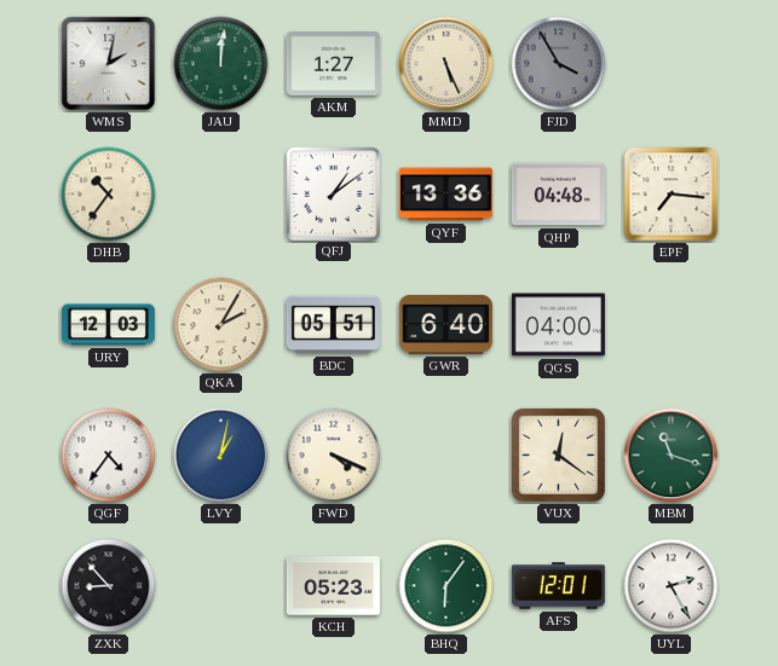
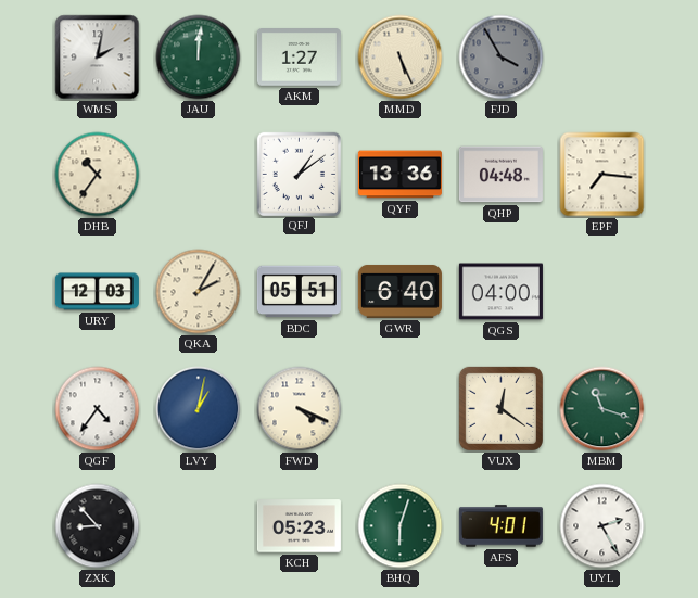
BHQ: 6:06 -> 6:03
AFS: 12:01 -> 4:01
